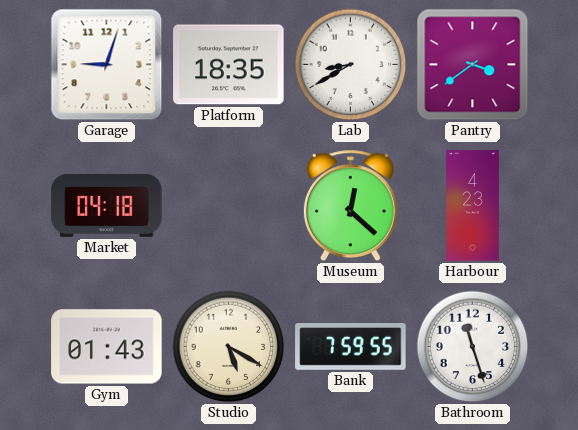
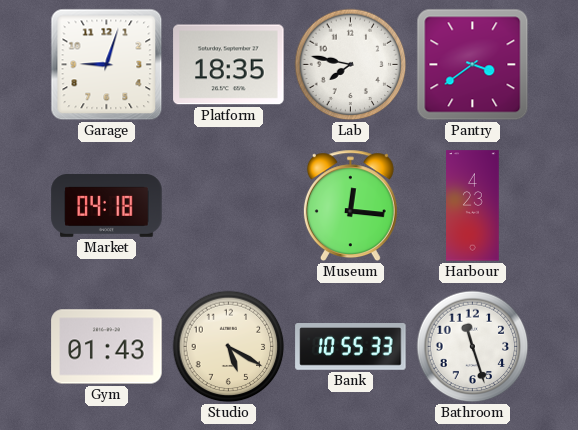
Lab: 8:40 -> 7:47
Museum: 12:22 -> 12:16
Bank: 7:59 -> 10:55
